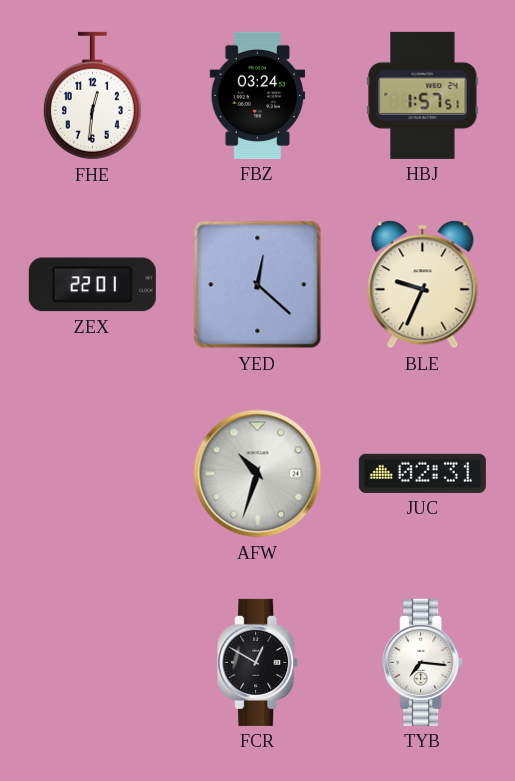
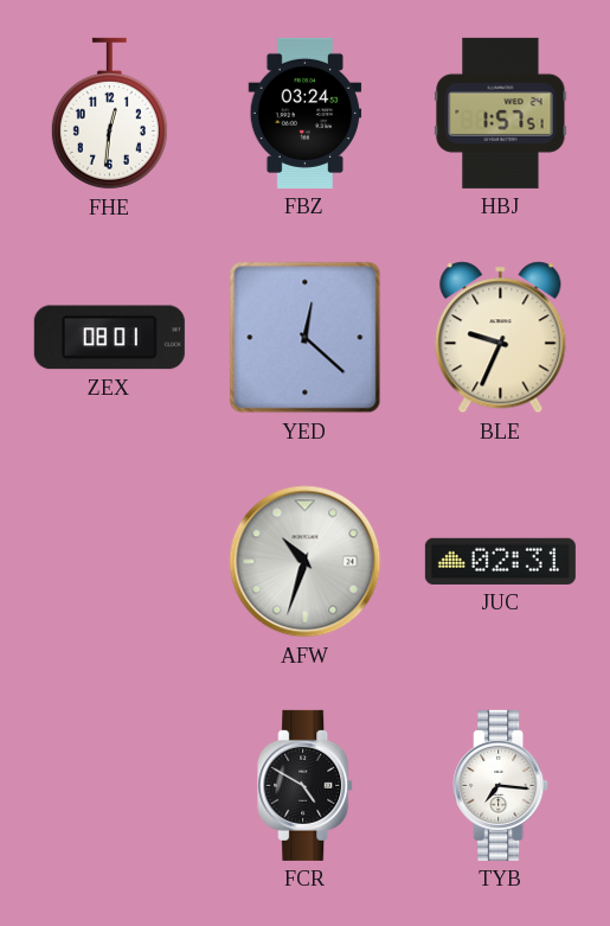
ZEX: 22:01 -> 08:01
FCR: 12:50 -> 4:50
